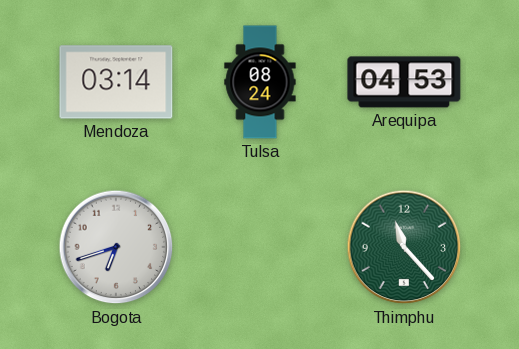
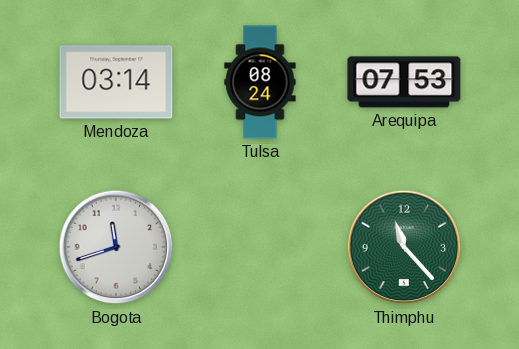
Arequipa: 04:53 -> 07:53
Bogota: 6:42 -> 11:42
